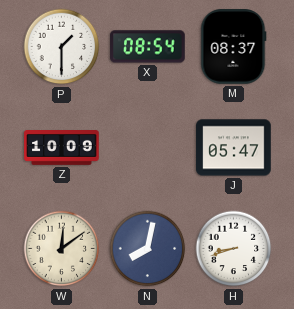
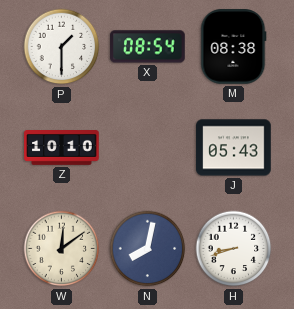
M: 08:37 -> 08:38
Z: 10:09 -> 10:10
J: 05:47 -> 05:43
